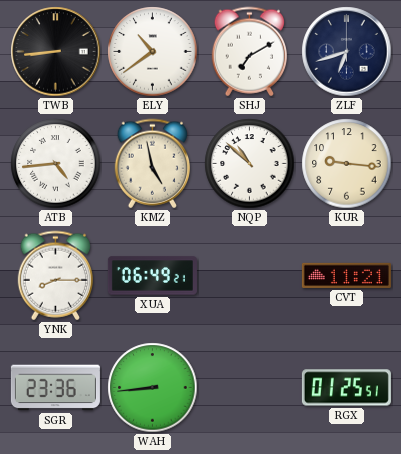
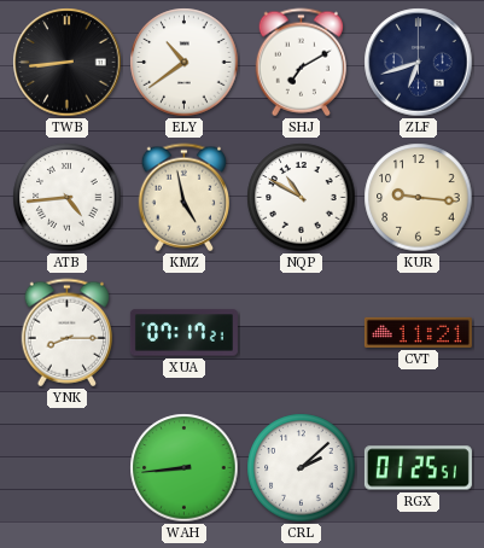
NQP: 10:52 -> 10:50
XUA: 06:49 -> 07:17
SGR: 23:36 -> none
CRL: none -> 2:08
